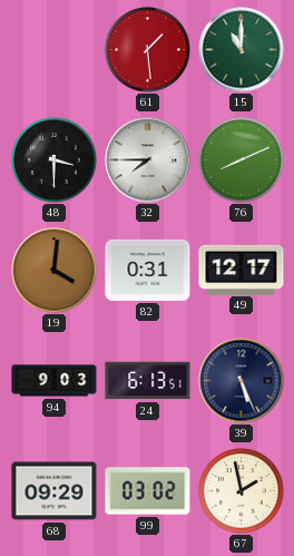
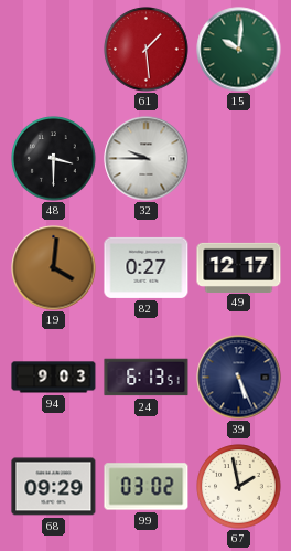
15: 11:00 -> 10:01
32: 7:45 -> 9:45
76: 8:11 -> none
82: 0:31 -> 0:27
